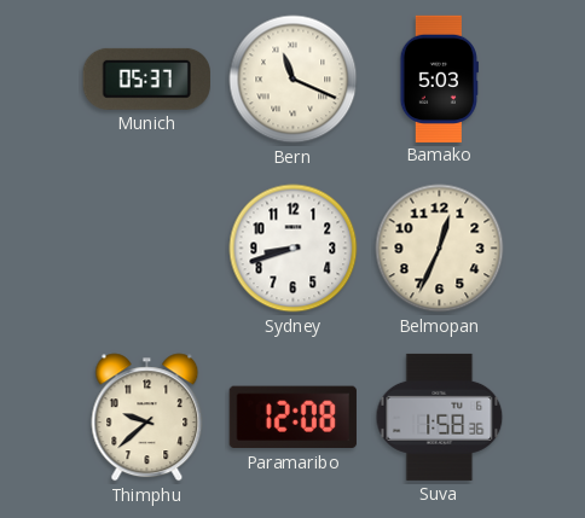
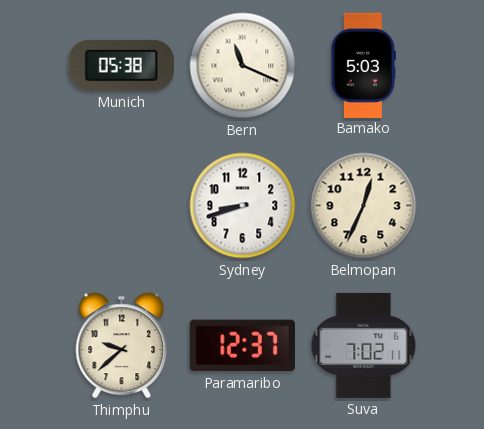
Munich: 05:37 -> 05:38
Paramaribo: 12:08 -> 12:37
Suva: 1:58 -> 7:02
